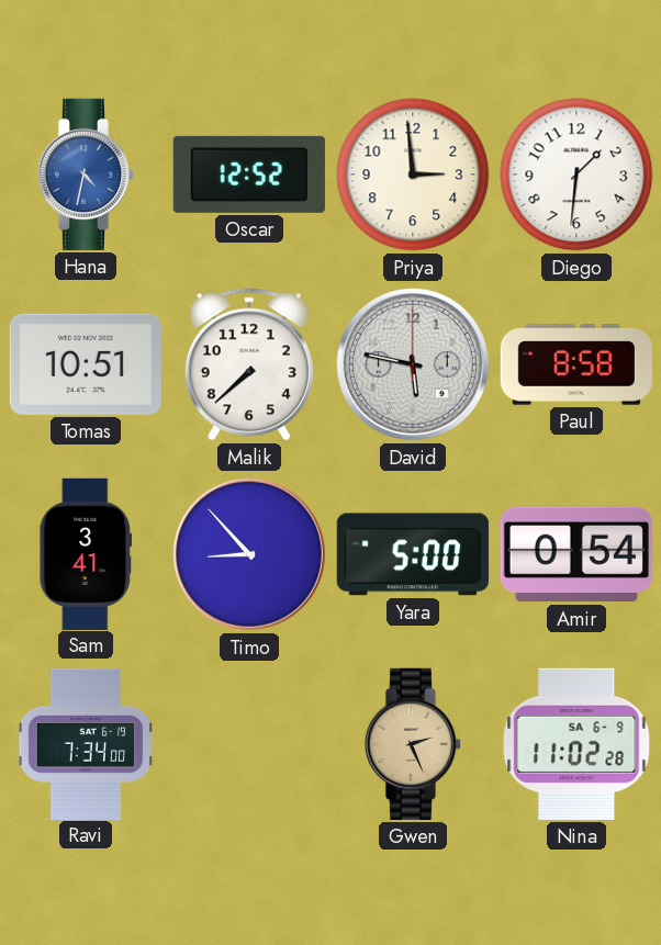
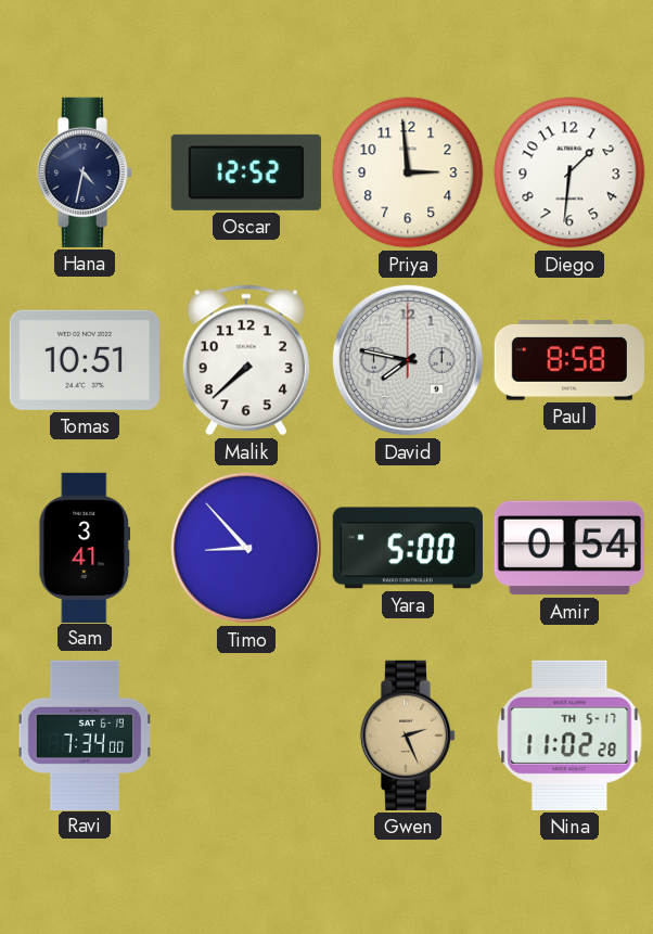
Hana dial: blue -> navy
David: 5:47 -> 7:47
Nina date: SA 6-9 -> TH 5-17
